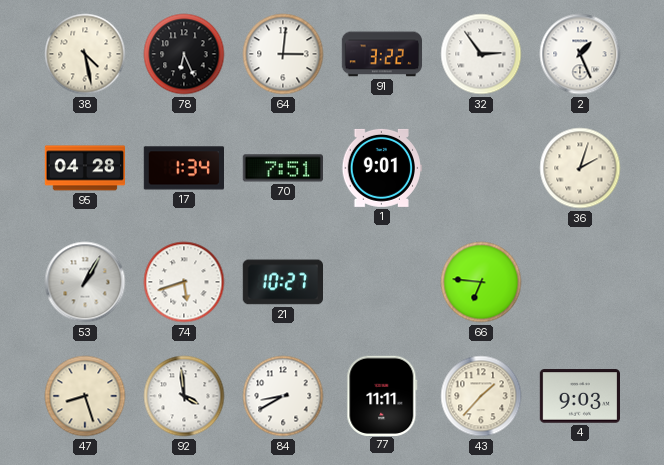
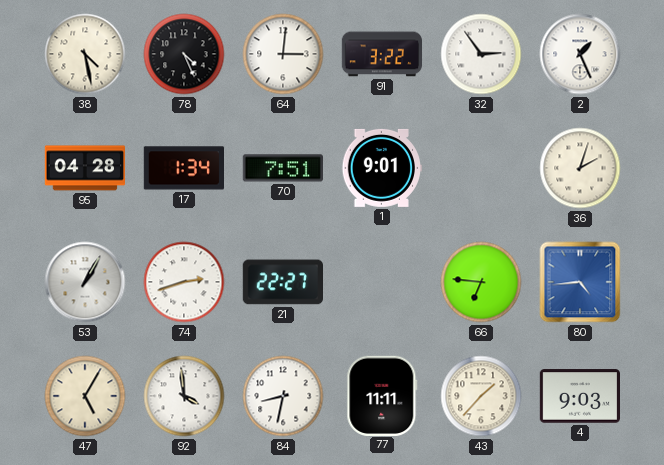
78: 6:26 -> 4:26
74: 5:42 -> 2:42
21: 10:27 -> 22:27
80: none -> 4:44
47: 8:27 -> 5:05
84: 8:40 -> 8:32
